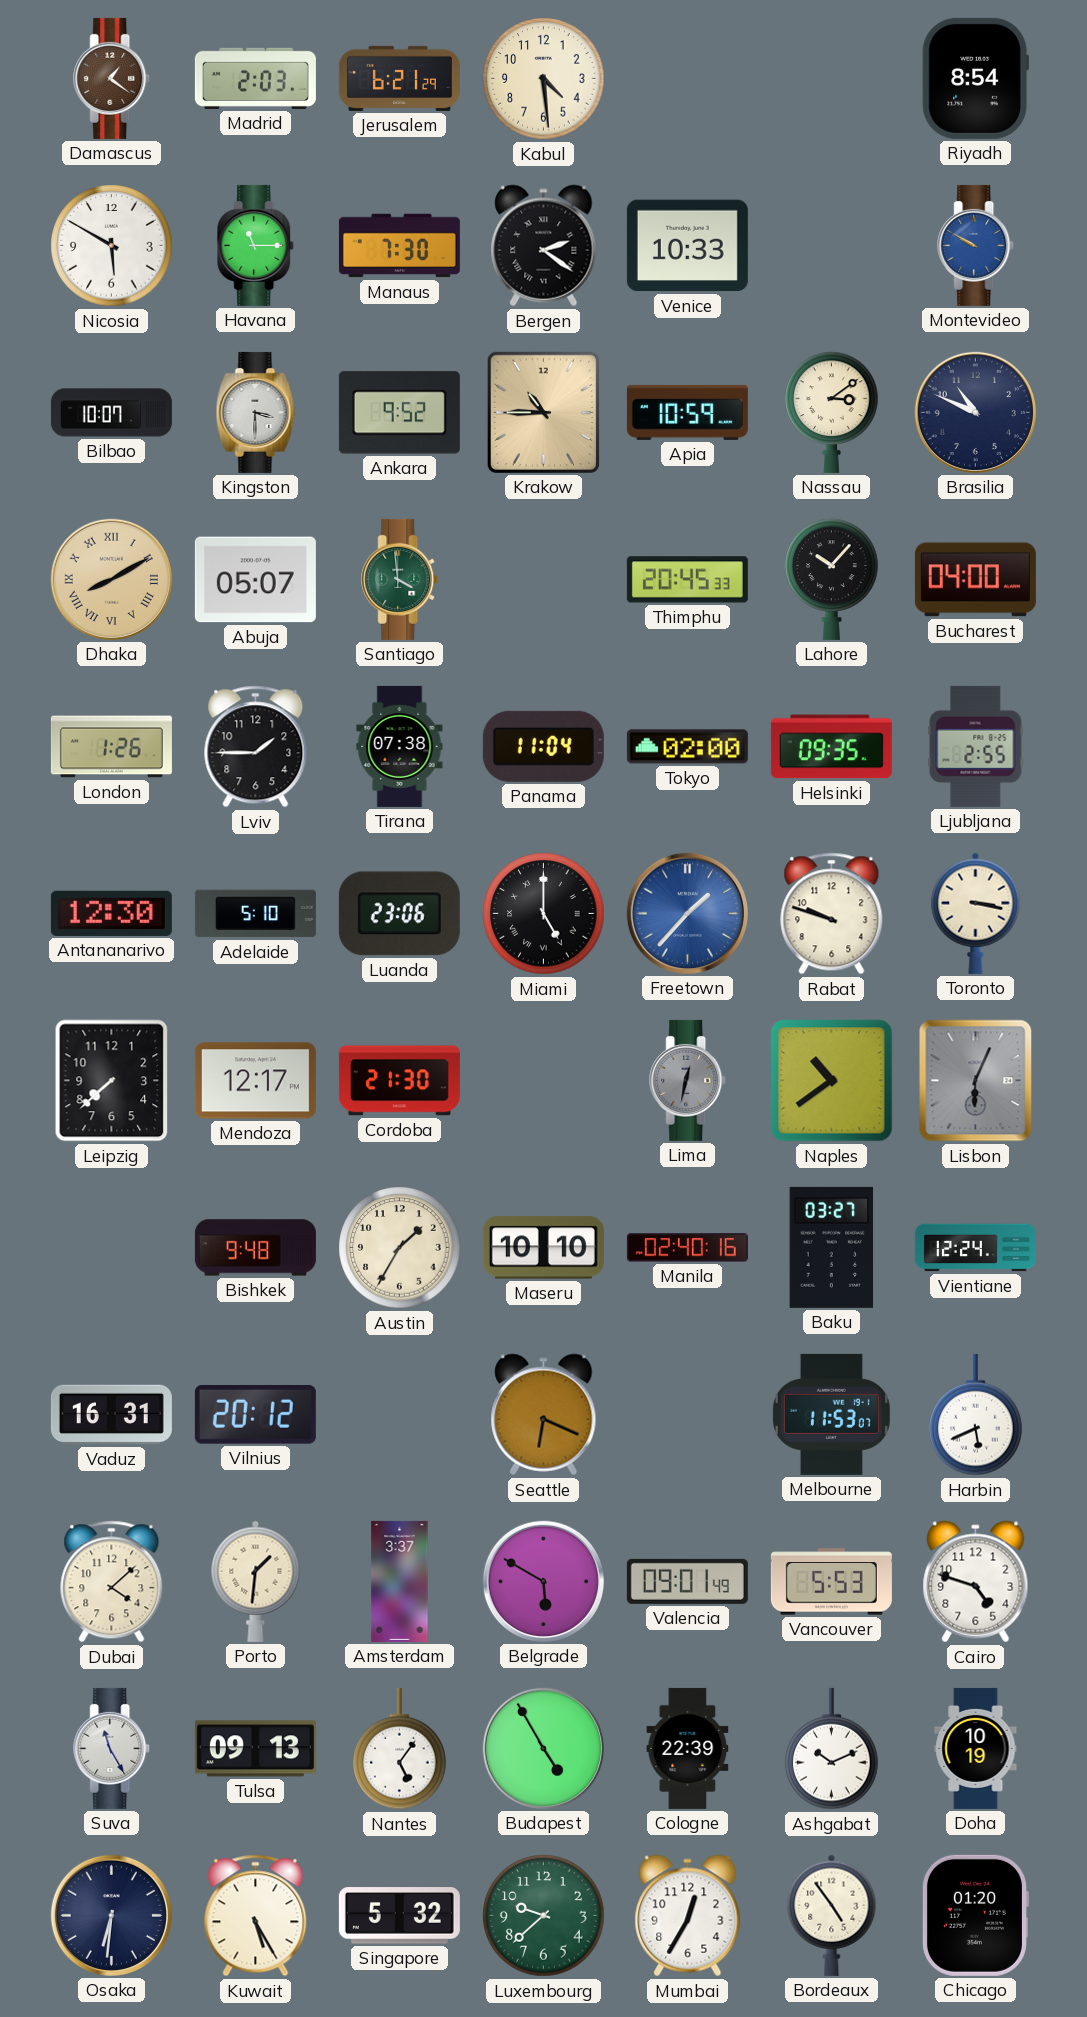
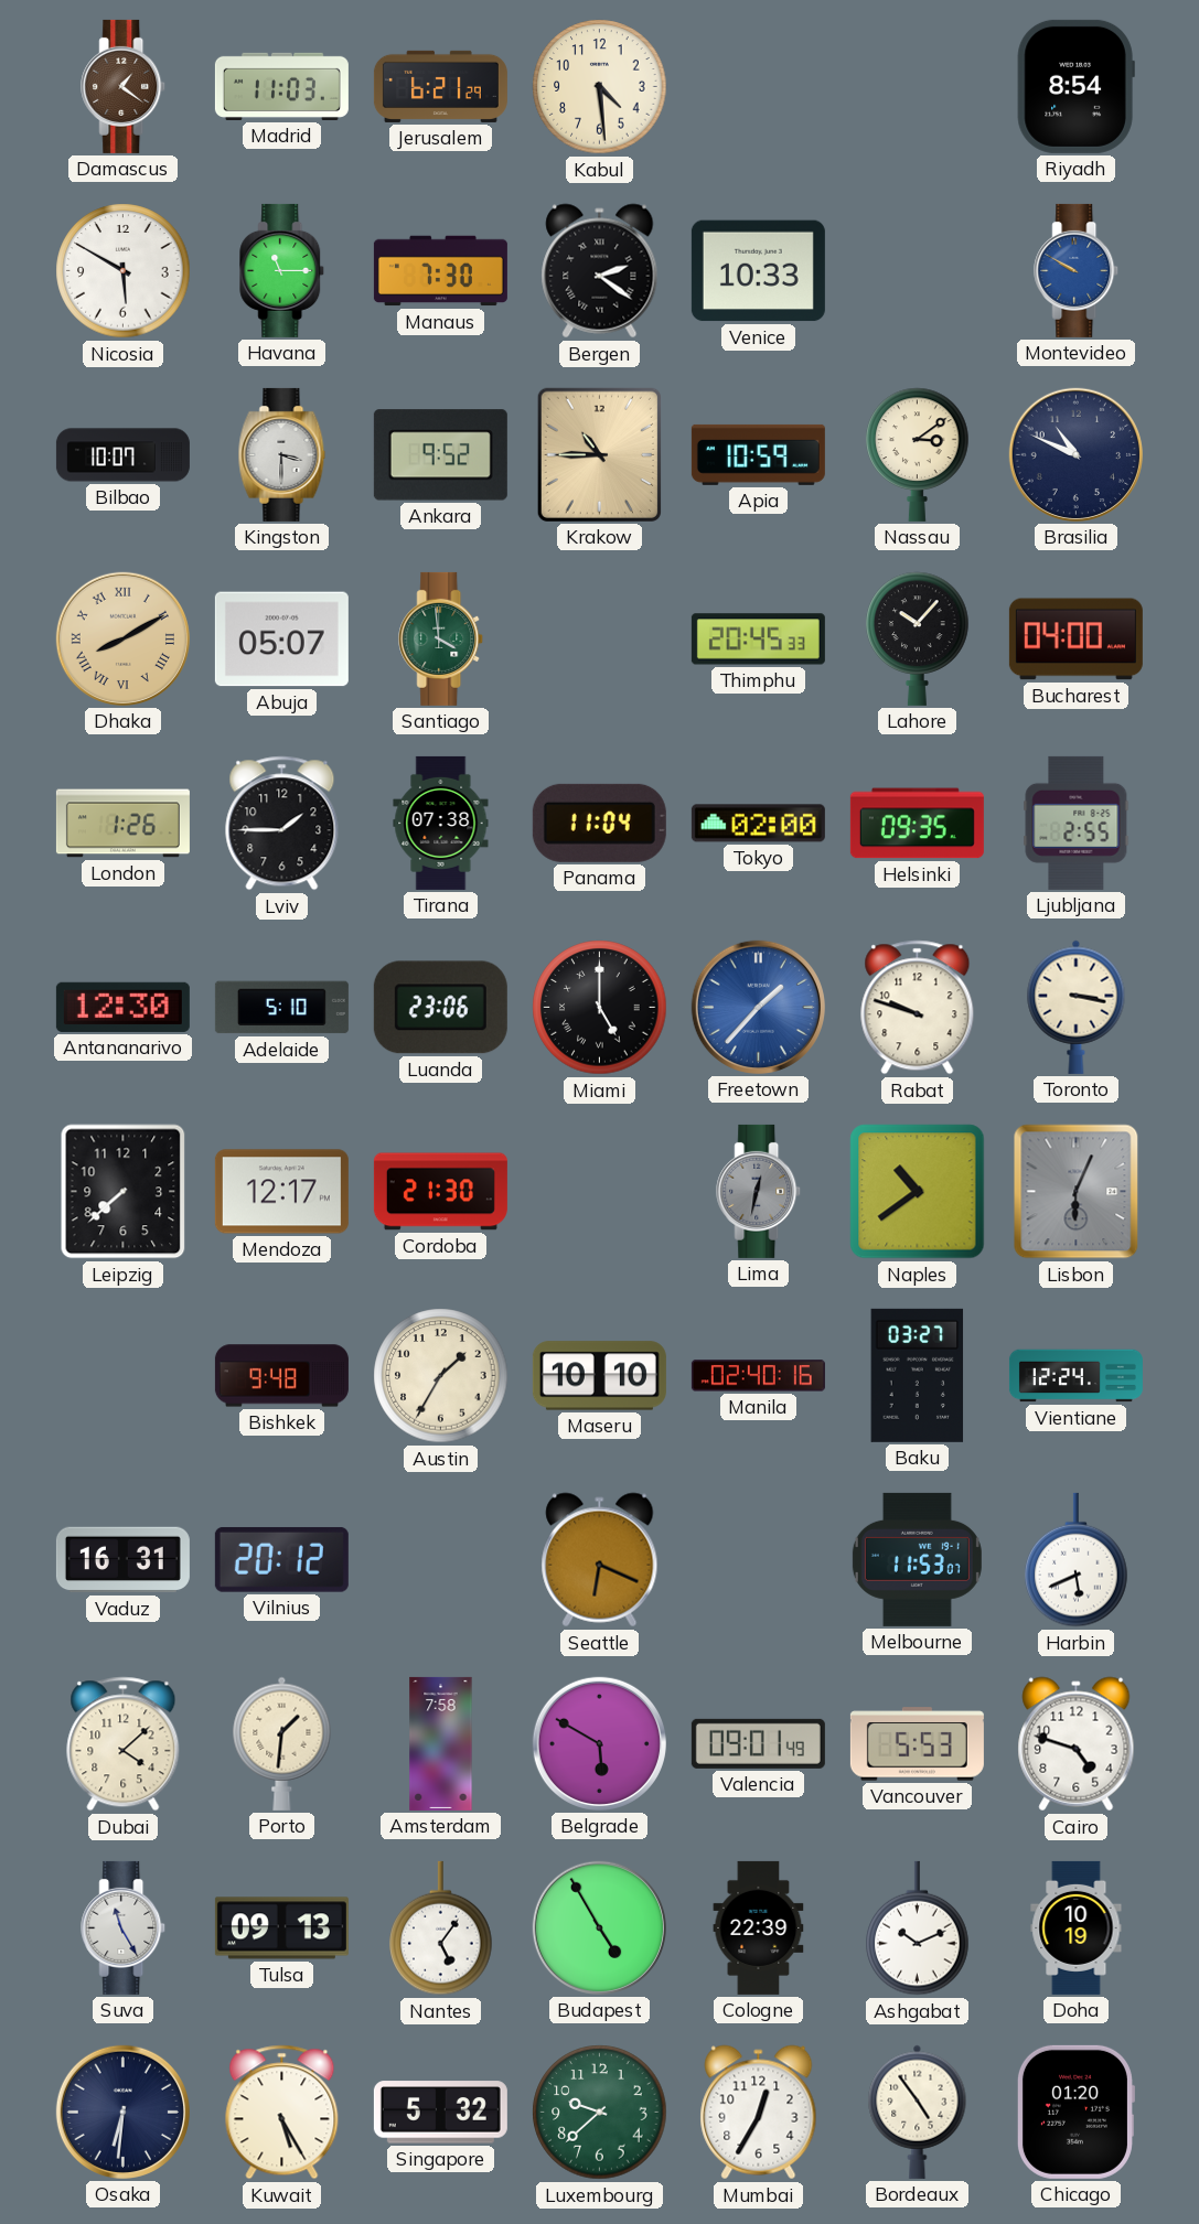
Madrid: 2:03 -> 11:03
Amsterdam: 3:37 -> 7:58
